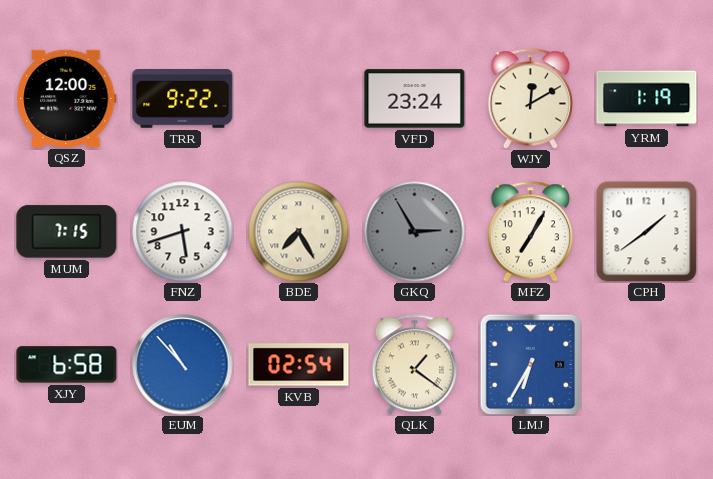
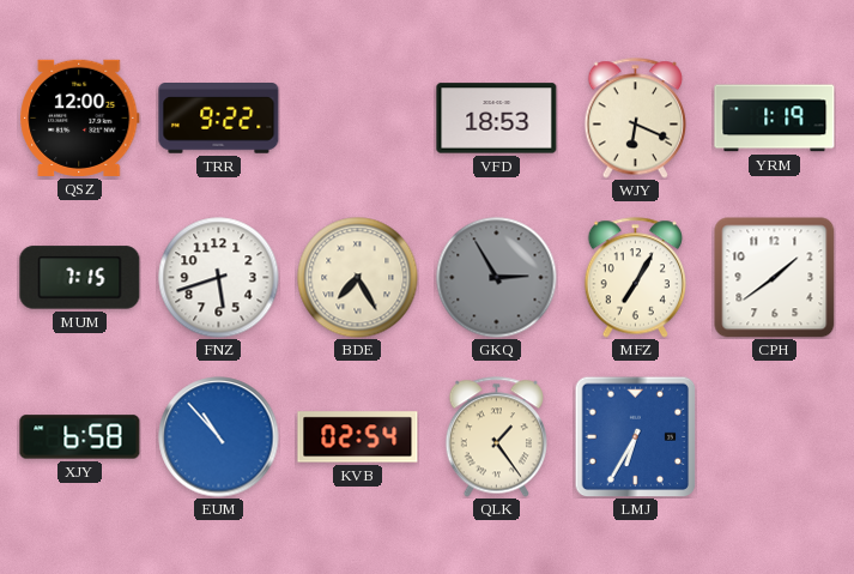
VFD: 23:24 -> 18:53
WJY: 12:10 -> 6:19
QLK: 1:21 -> 1:24
